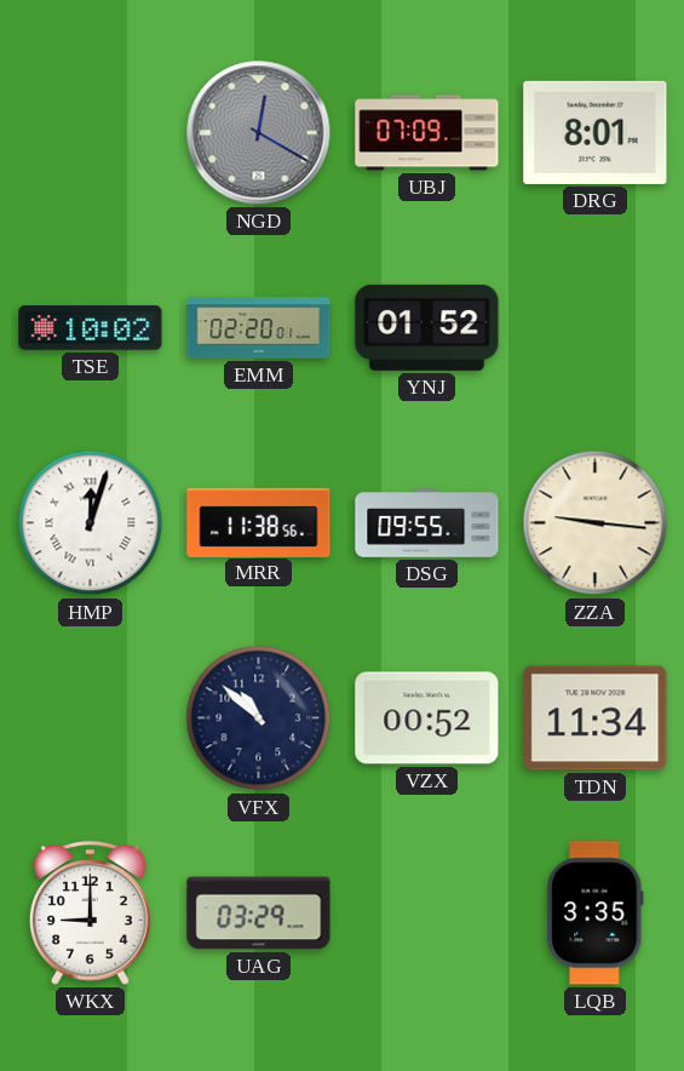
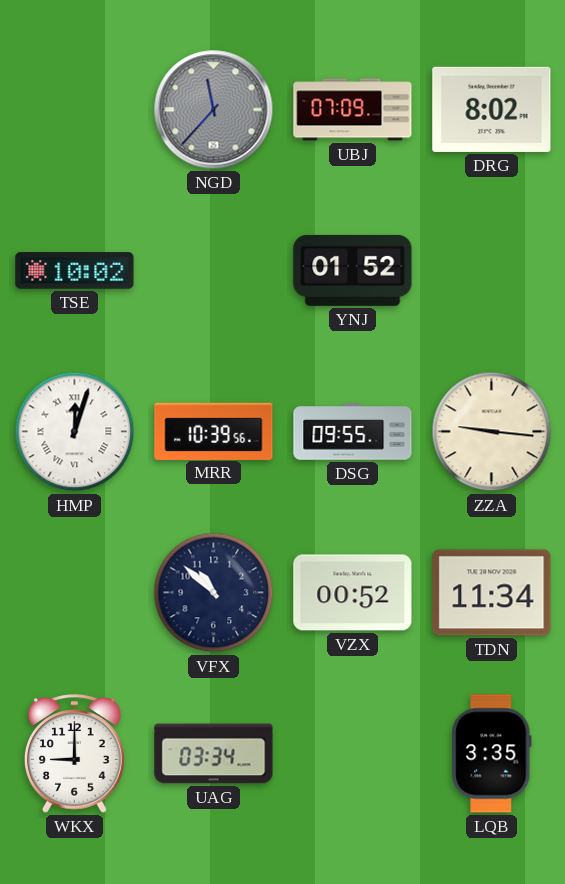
NGD: 12:20 -> 11:37
DRG: 8:01 -> 8:02
EMM: 02:20 -> none
MRR: 11:38 -> 10:39
UAG: 03:29 -> 03:34
